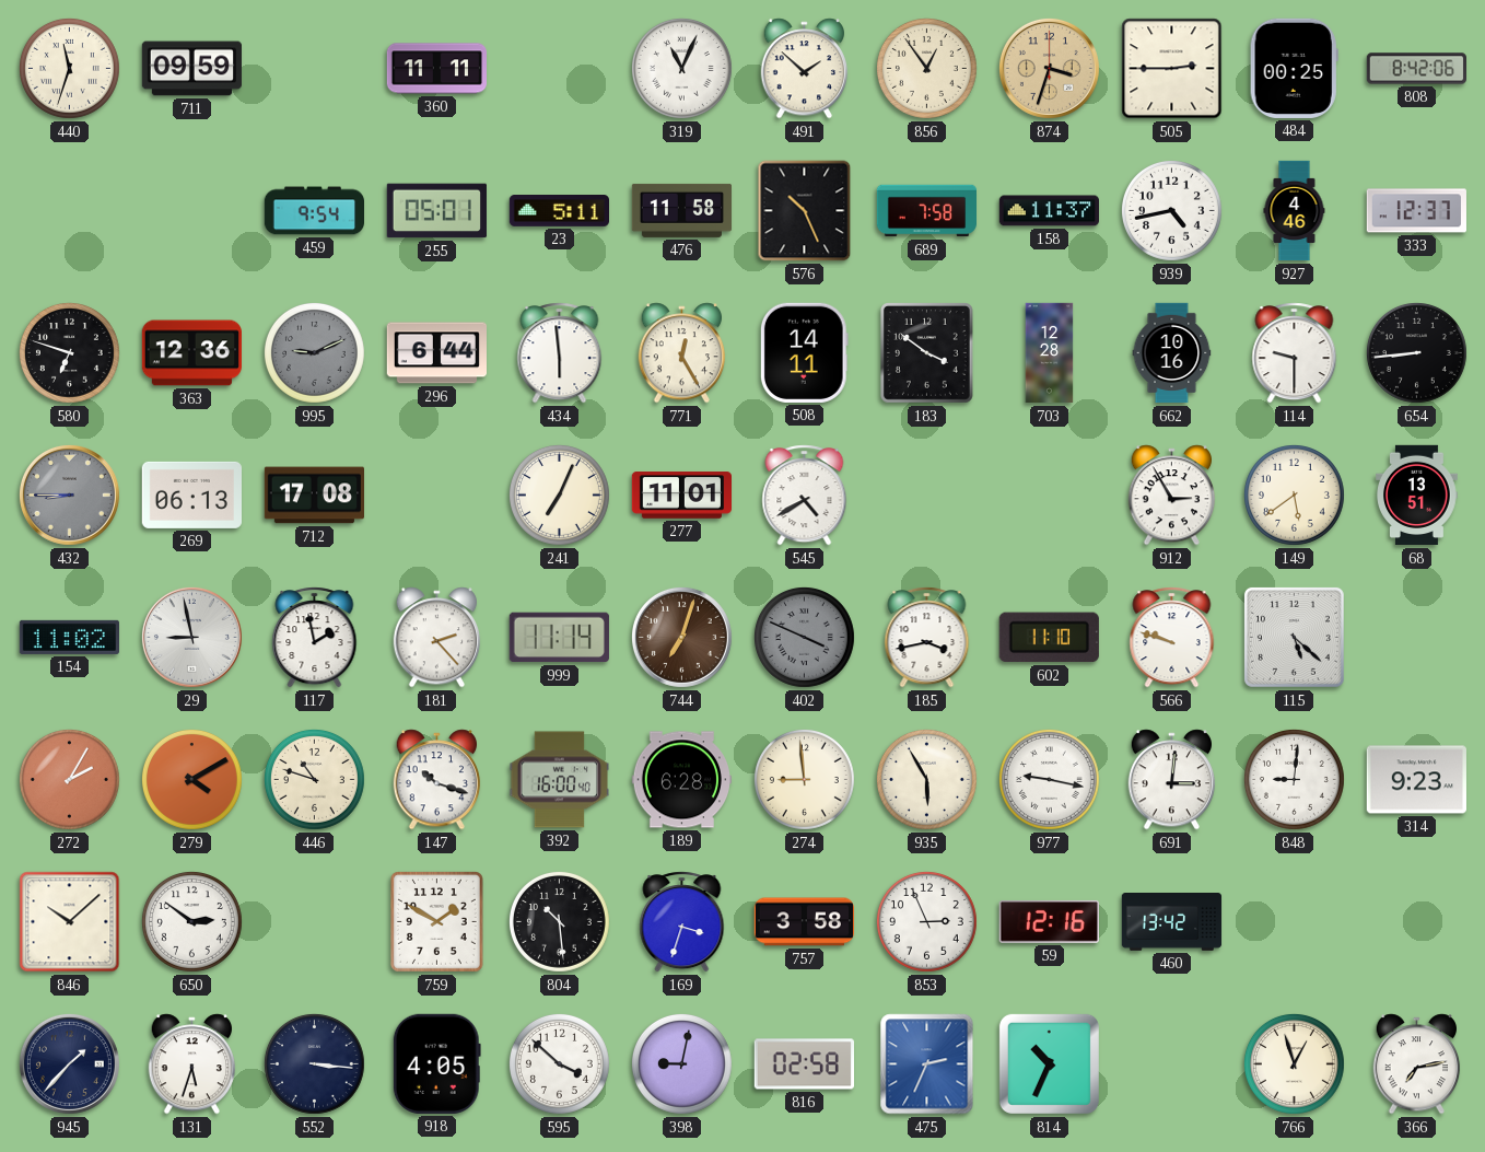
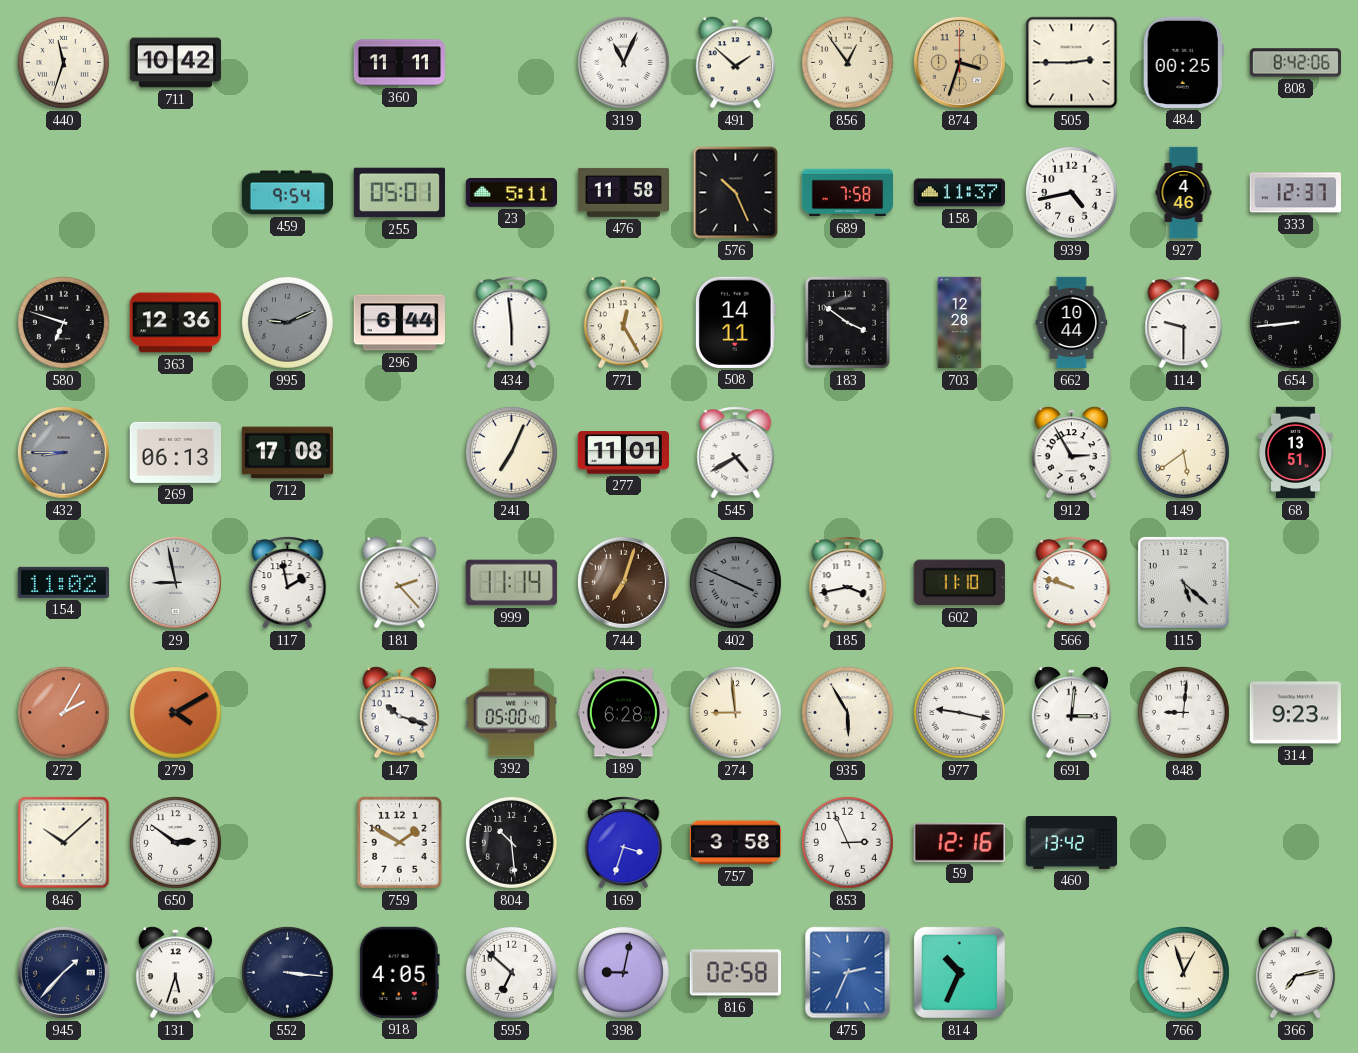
711: 09:59 -> 10:42
662: 10:16 -> 10:44
446: 10:48 -> none
392: 16:00 -> 05:00
595: 3:52 -> 6:52
